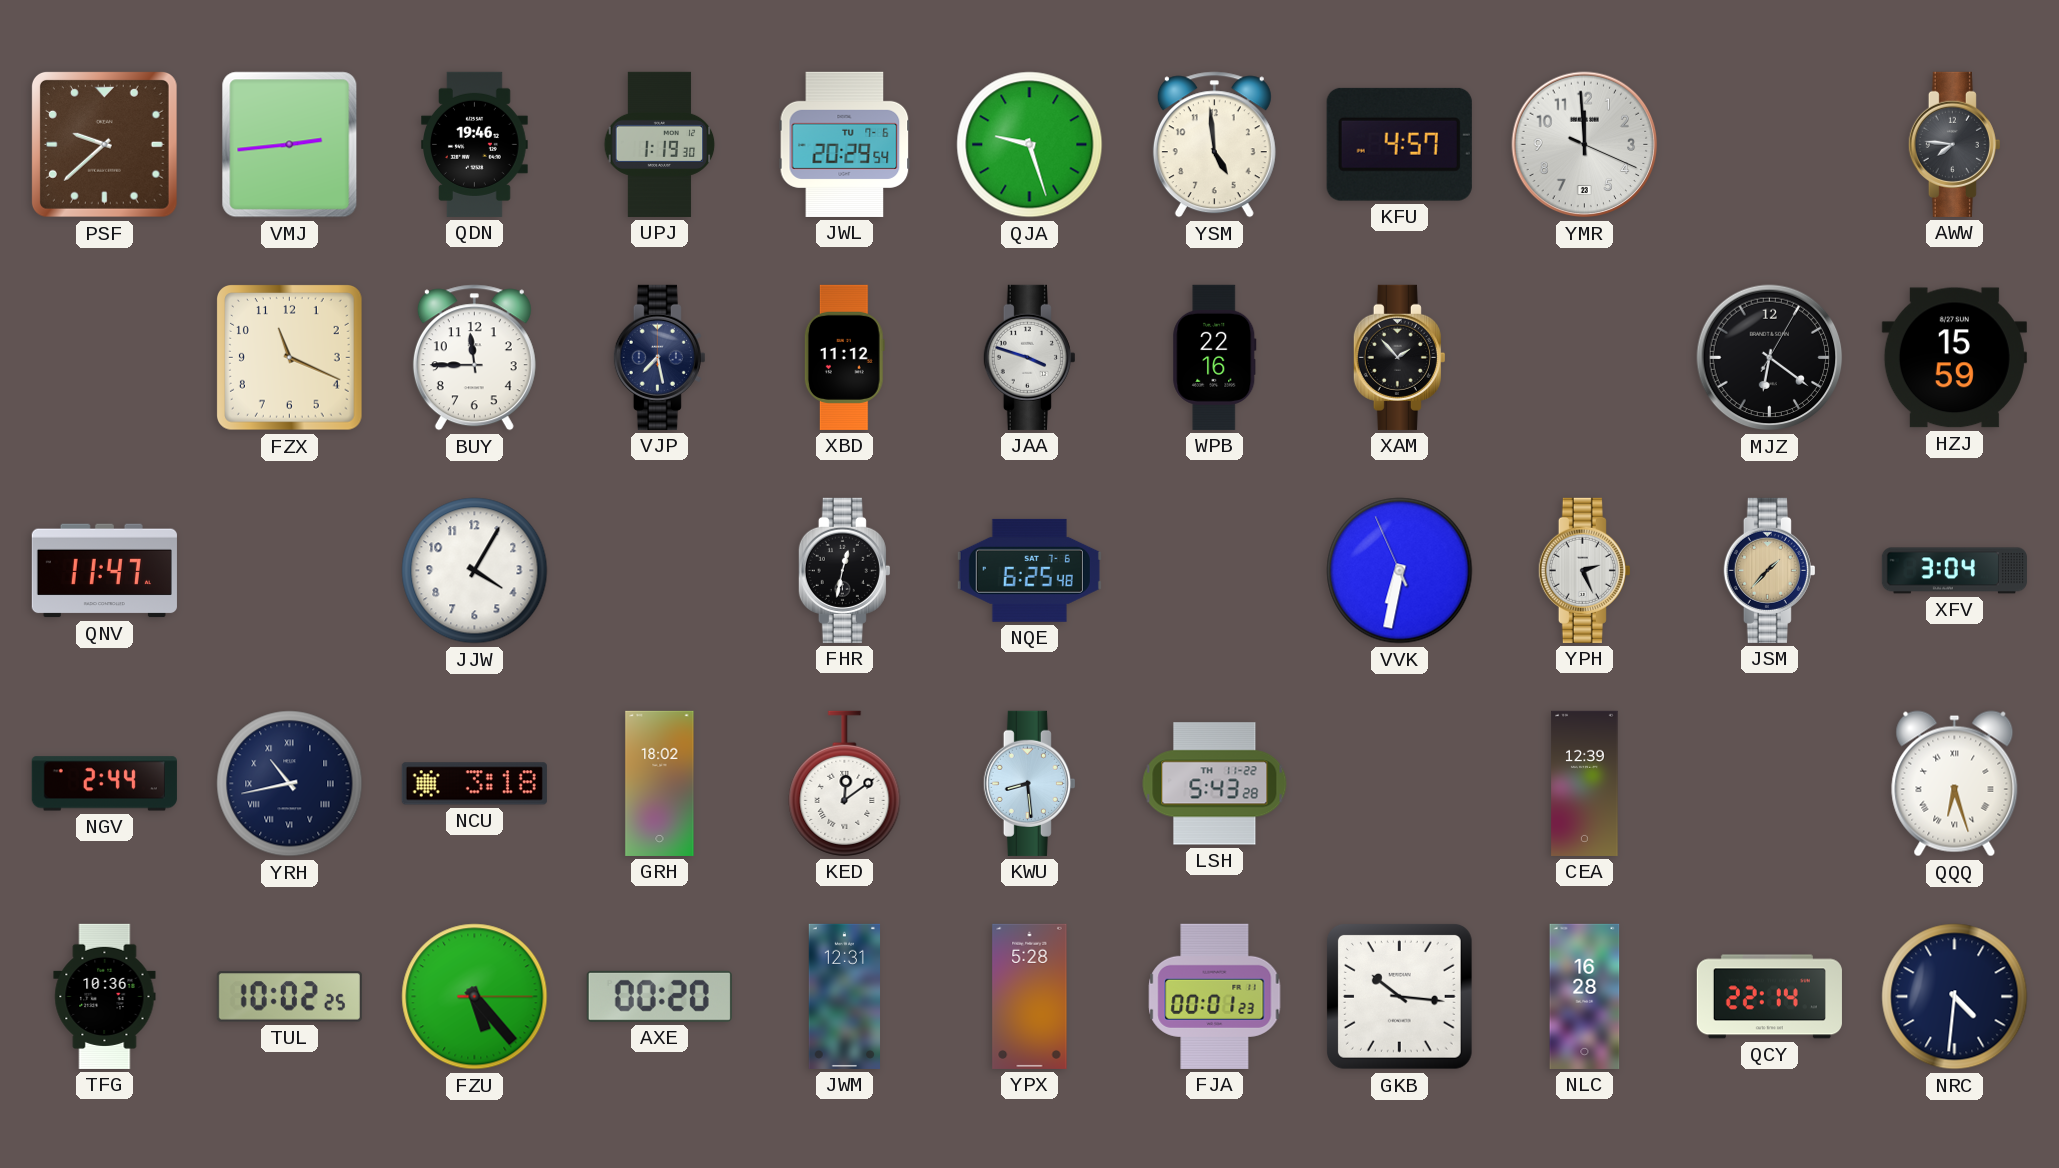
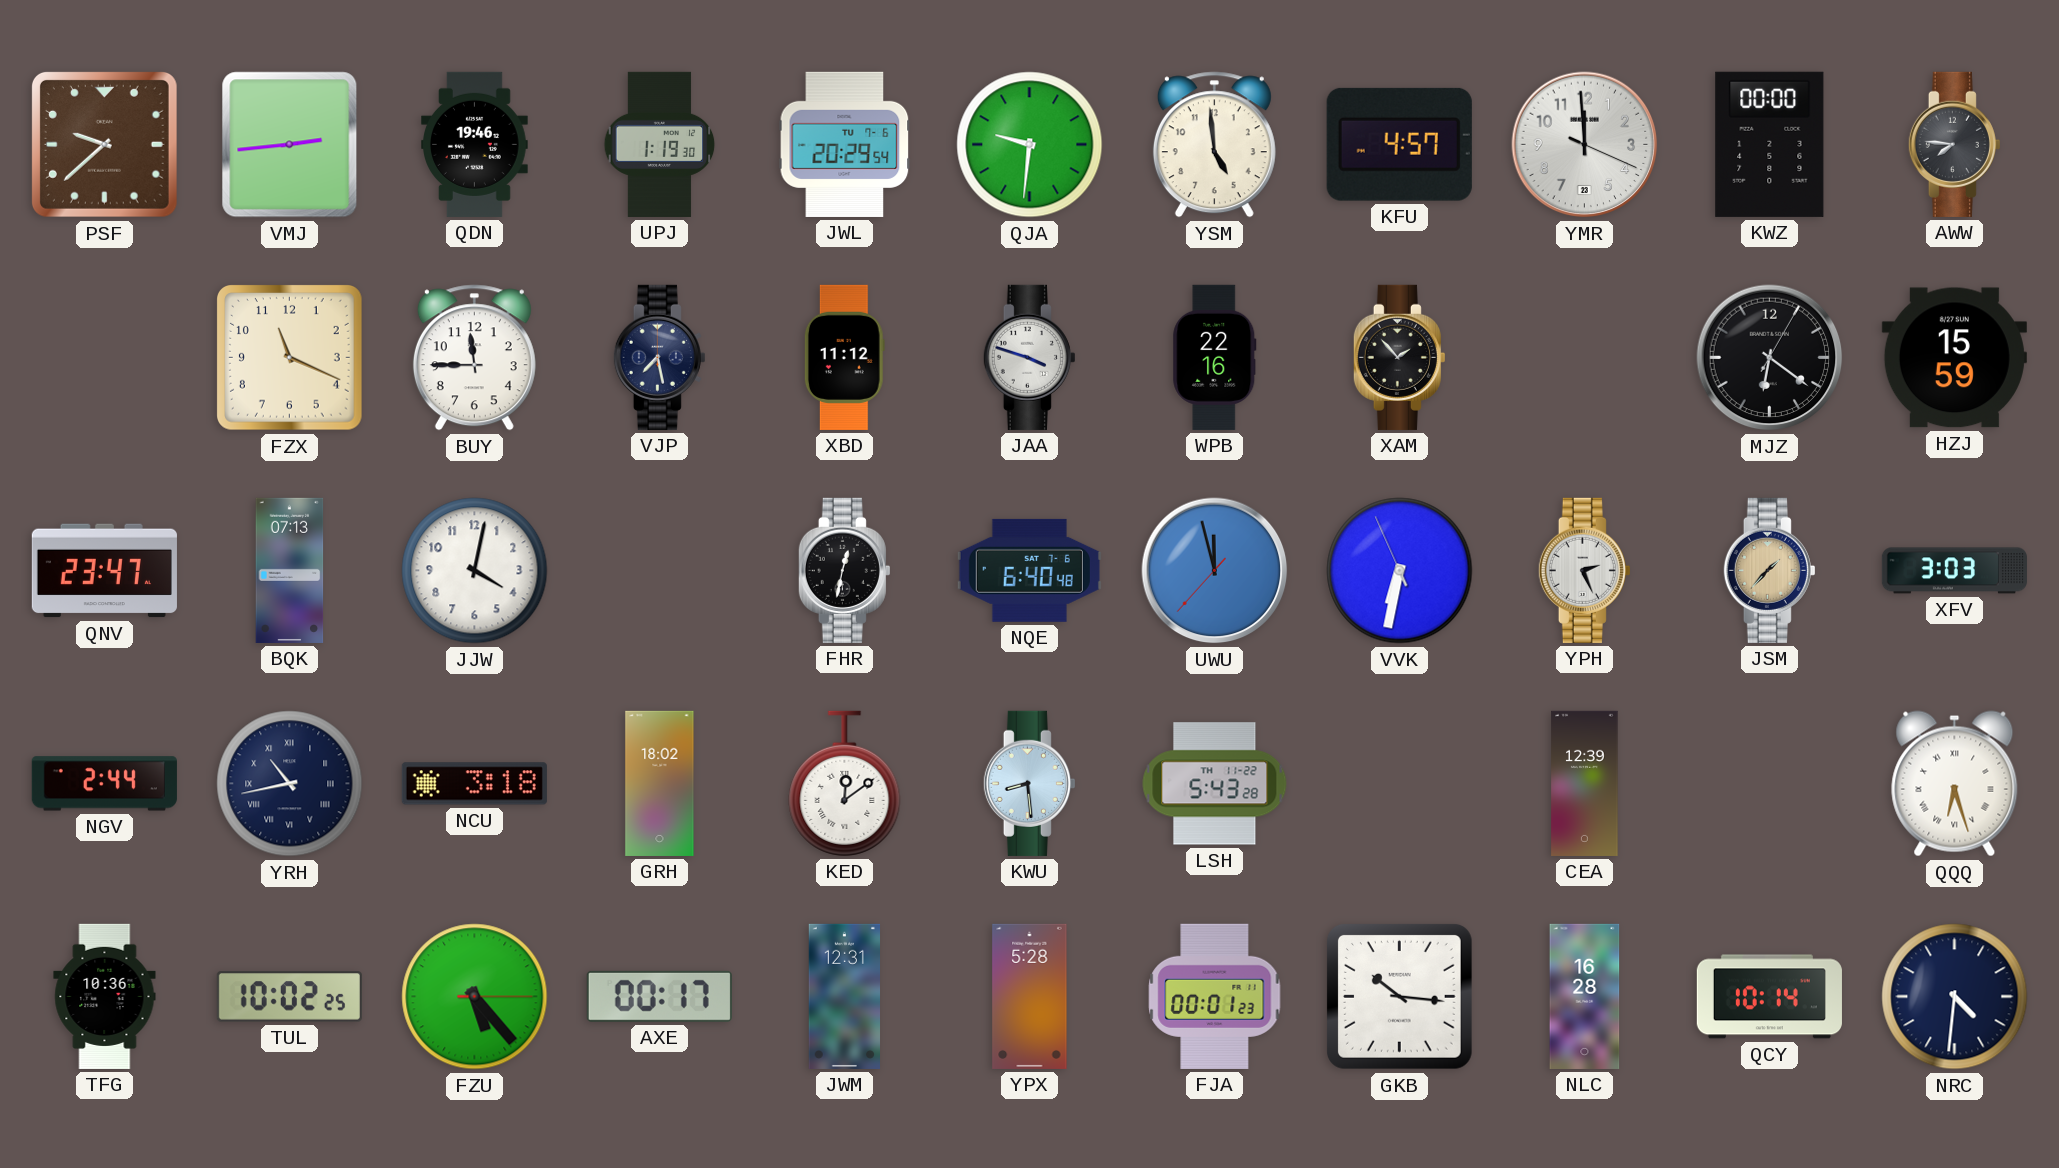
QJA: 9:27 -> 9:31
KWZ: none -> 00:00
QNV: 11:47 -> 23:47
BQK: none -> 07:13
JJW: 4:05 -> 4:02
NQE: 6:25 -> 6:40
UWU: none -> 11:57
XFV: 3:04 -> 3:03
AXE: 00:20 -> 00:17
QCY: 22:14 -> 10:14
